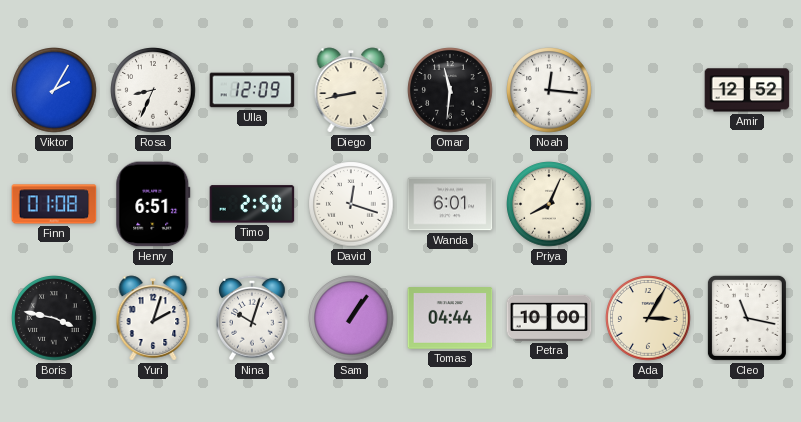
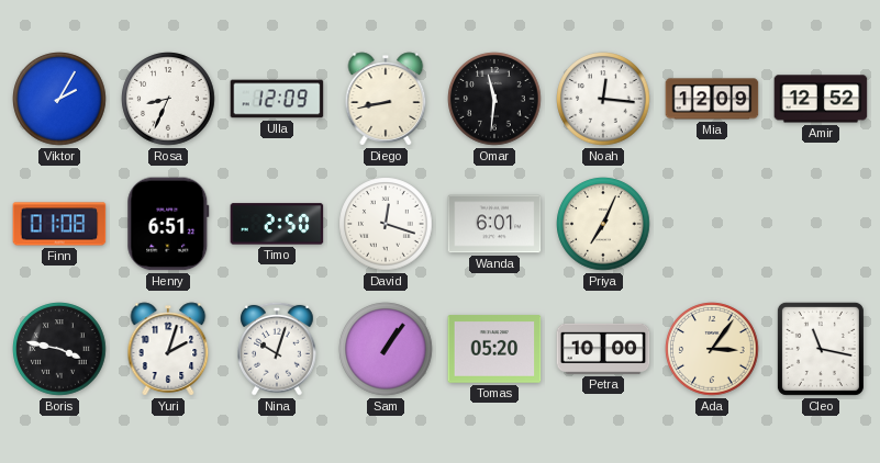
Mia: none -> 12:09
Priya: 8:04 -> 7:04
Tomas: 04:44 -> 05:20
Ada: 3:05 -> 3:06
